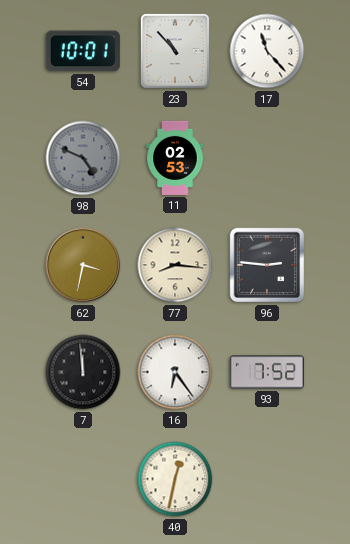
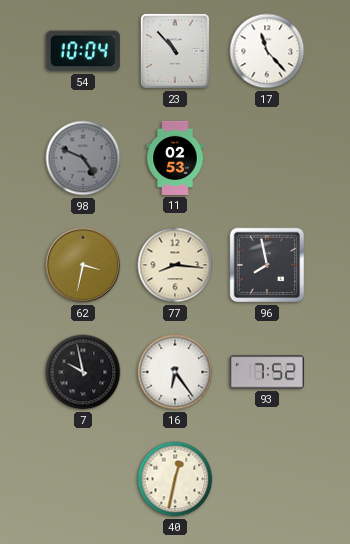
54: 10:01 -> 10:04
96: 2:46 -> 7:58
7: 11:59 -> 9:58
